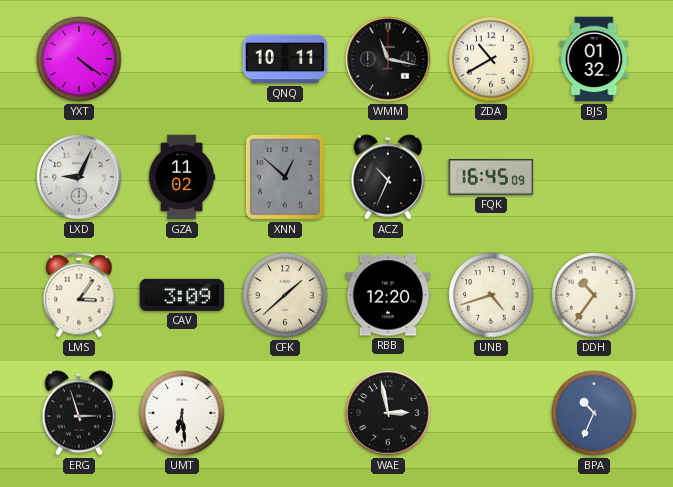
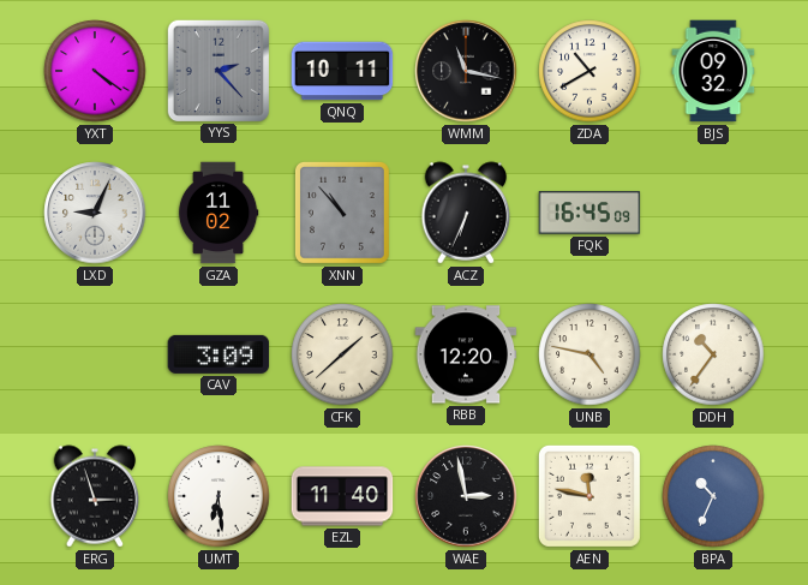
YYS: none -> 2:23
BJS: 01:32 -> 09:32
XNN: 12:52 -> 10:53
ACZ: 10:34 -> 6:34
LMS: 3:06 -> none
UNB: 4:42 -> 4:47
EZL: none -> 11:40
AEN: none -> 11:47
